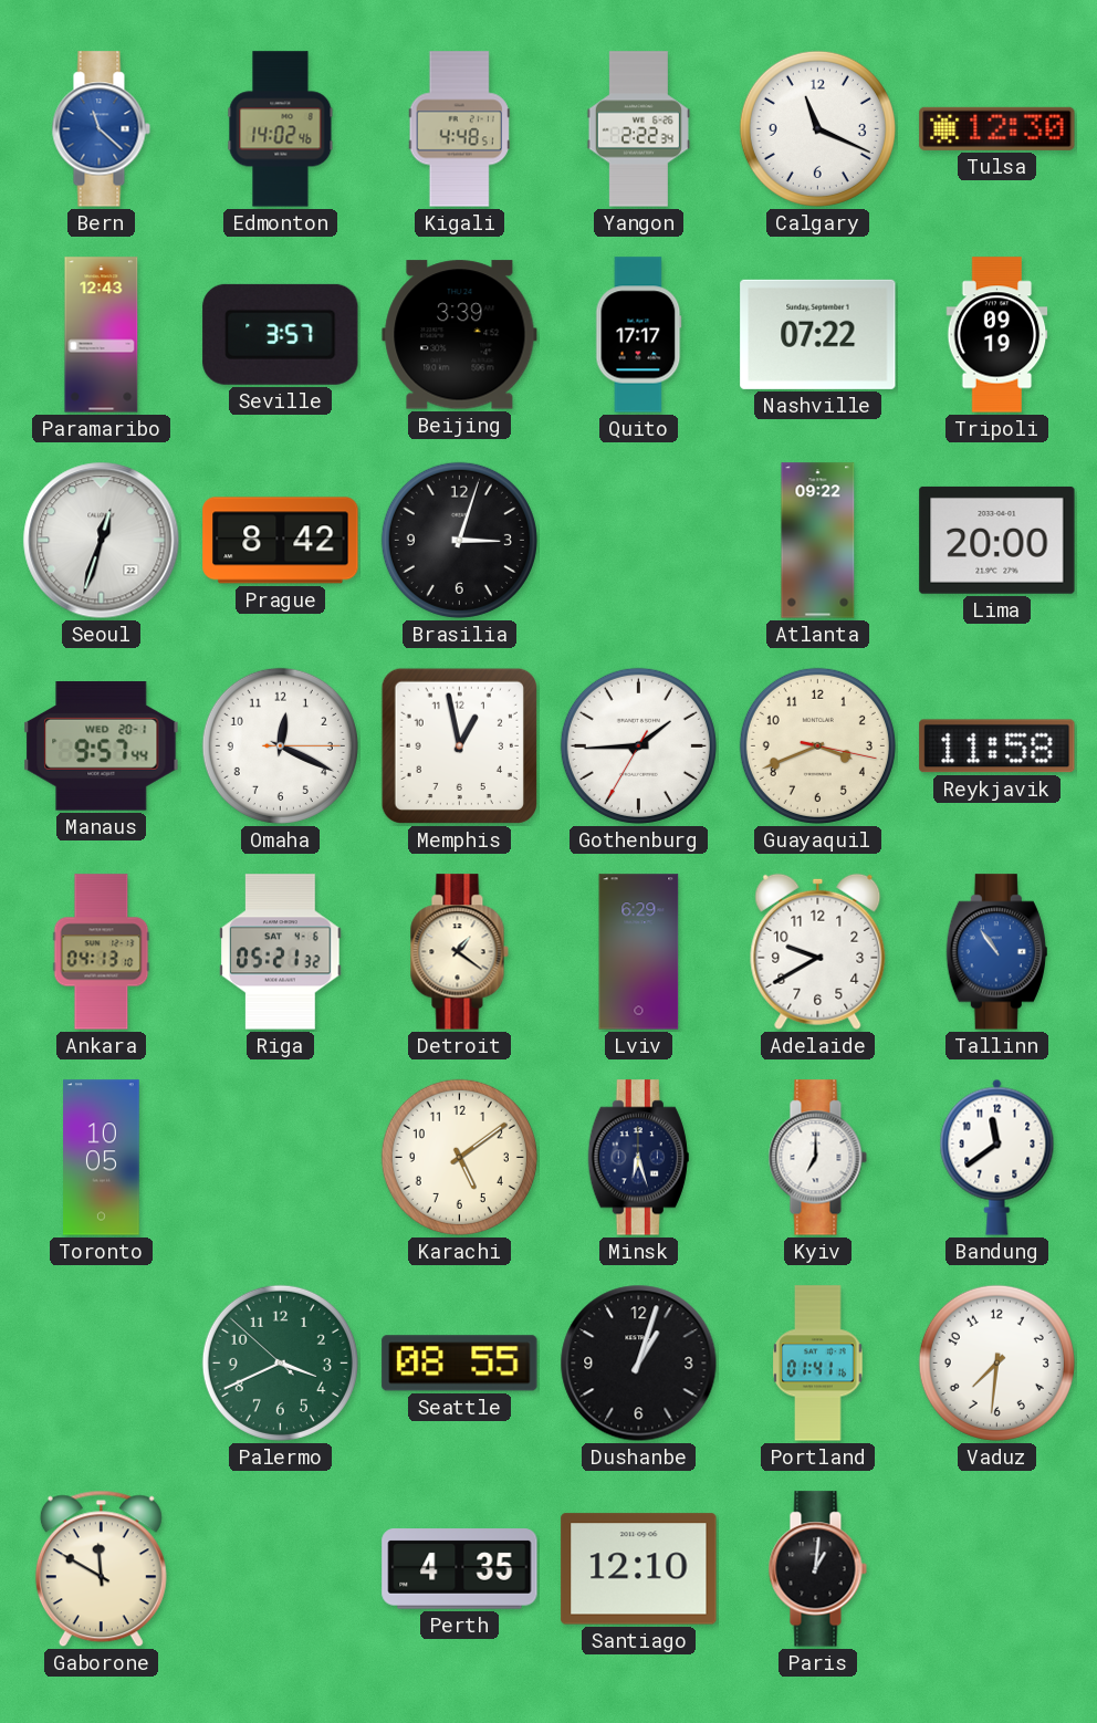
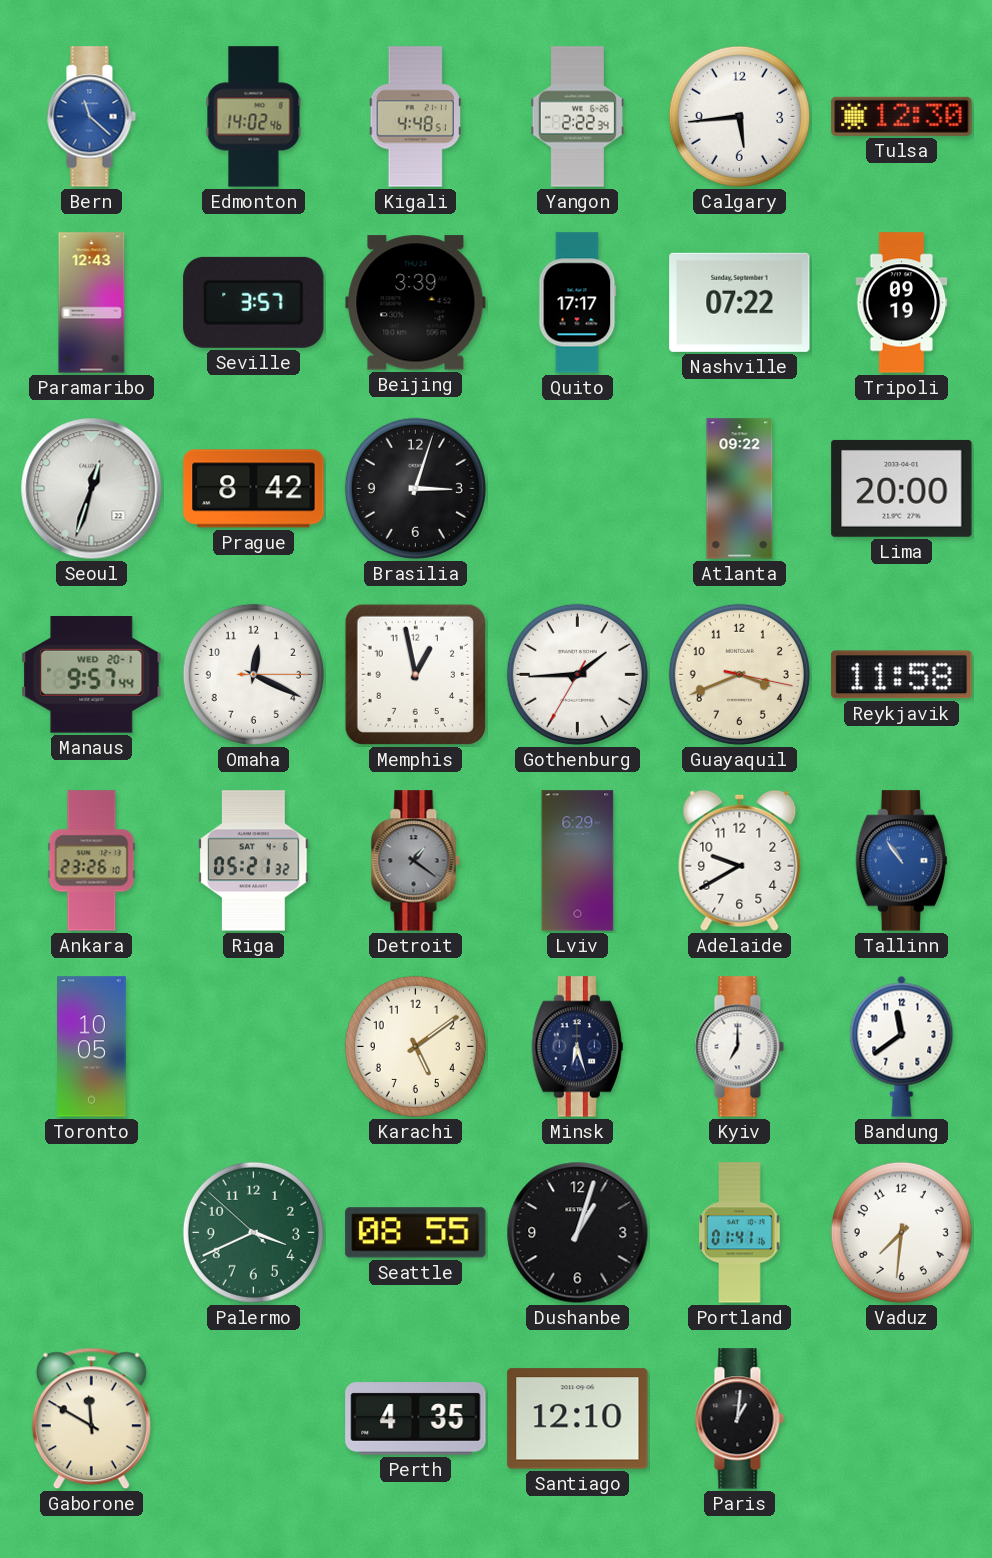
Calgary: 11:19 -> 5:44
Ankara: 04:13 -> 23:26
Detroit dial: cream -> grey
